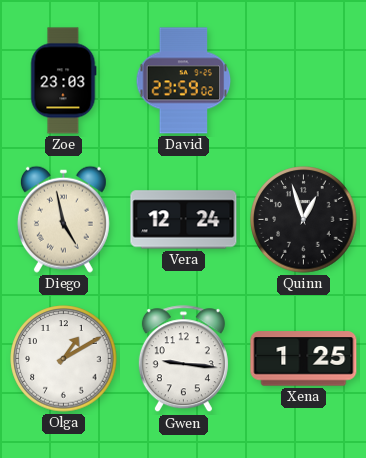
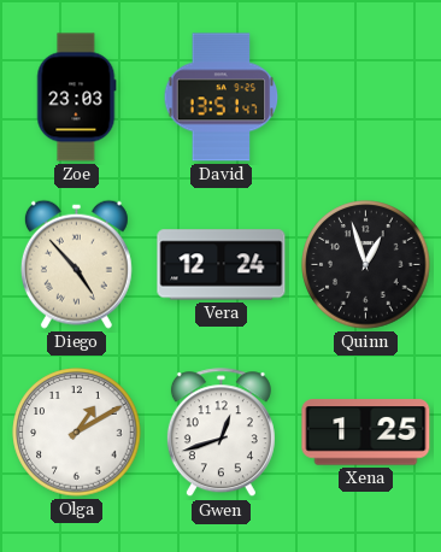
David: 23:59 -> 13:51
Diego: 4:58 -> 4:53
Gwen: 9:16 -> 12:42
